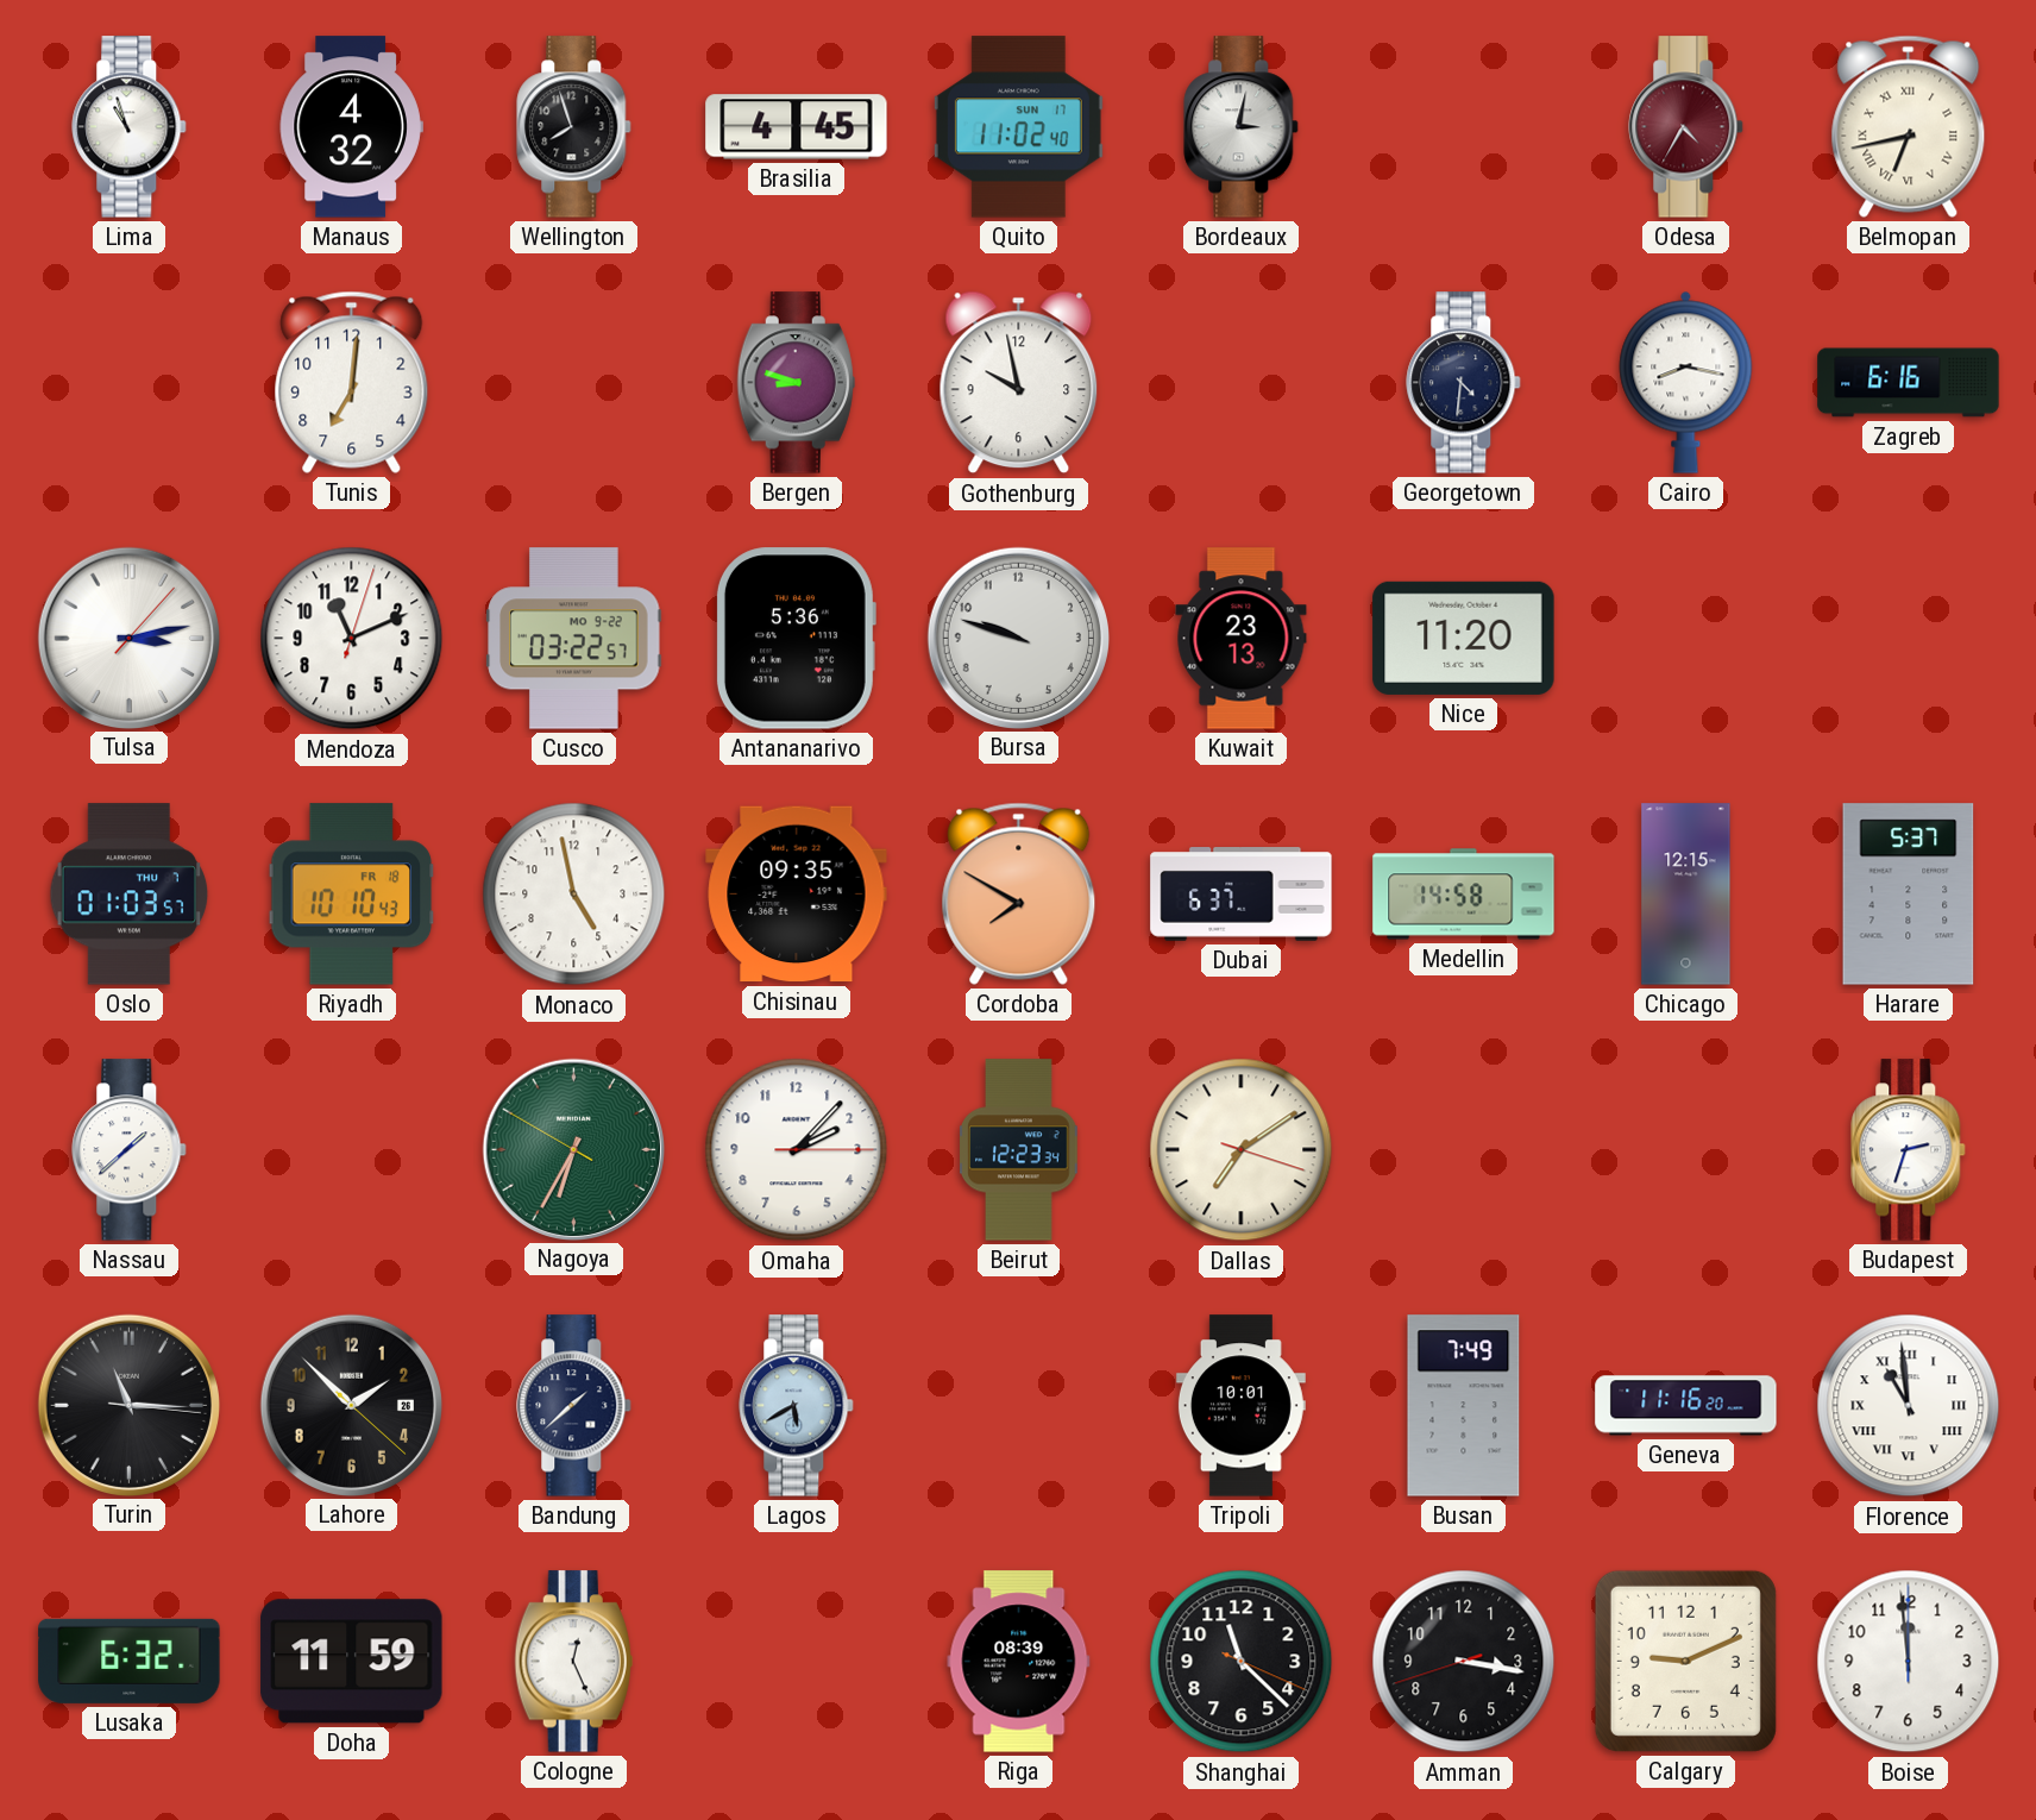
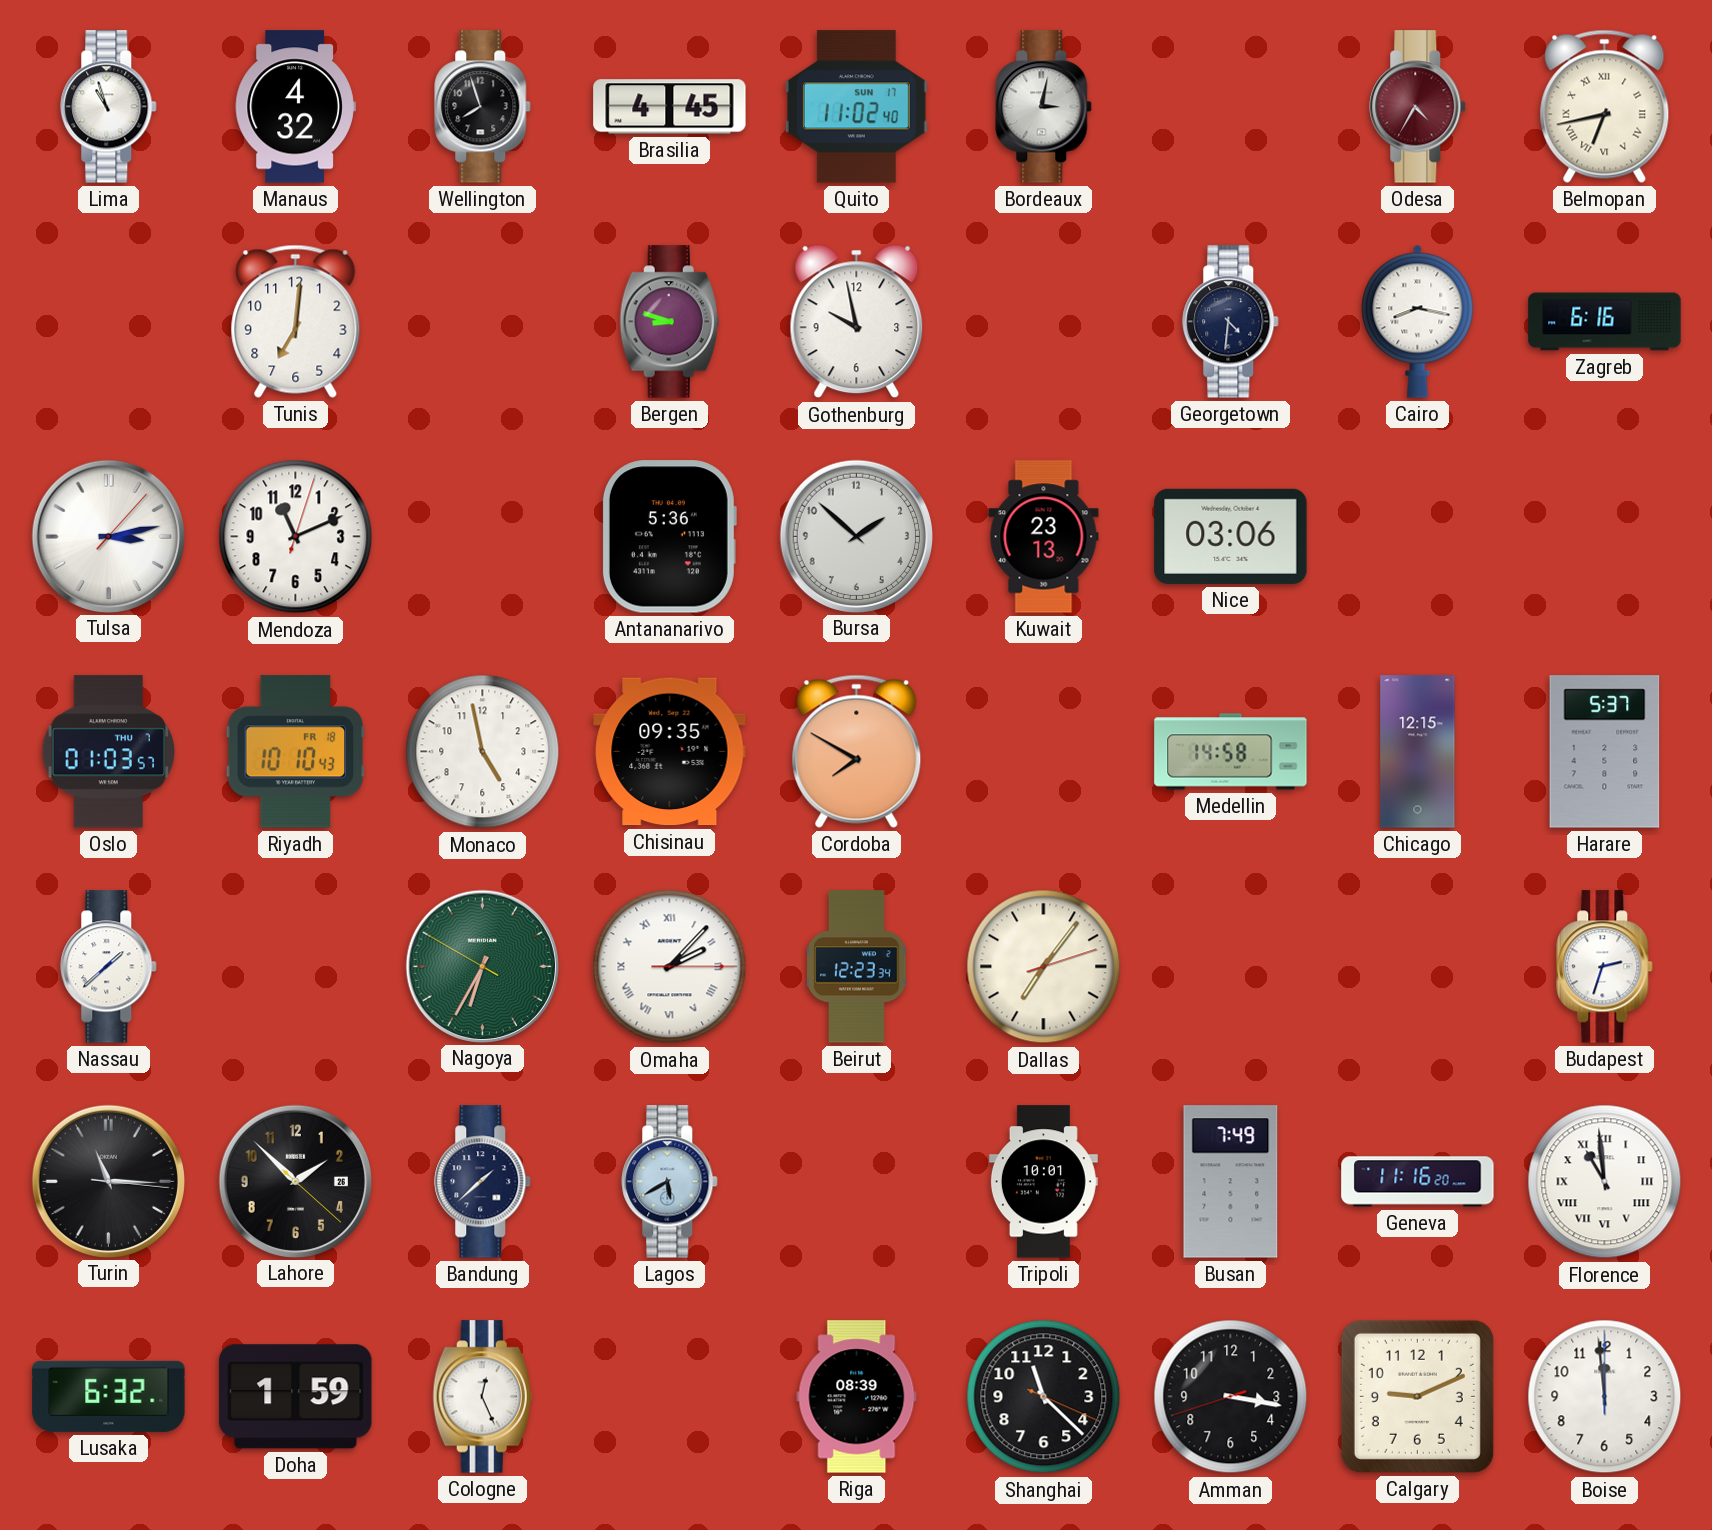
Cusco: 03:22 -> none
Bursa: 9:48 -> 1:52
Nice: 11:20 -> 03:06
Dubai: 6:37 -> none
Omaha numerals: Arabic -> Roman
Dallas: 7:09 -> 7:06
Doha: 11:59 -> 1:59
